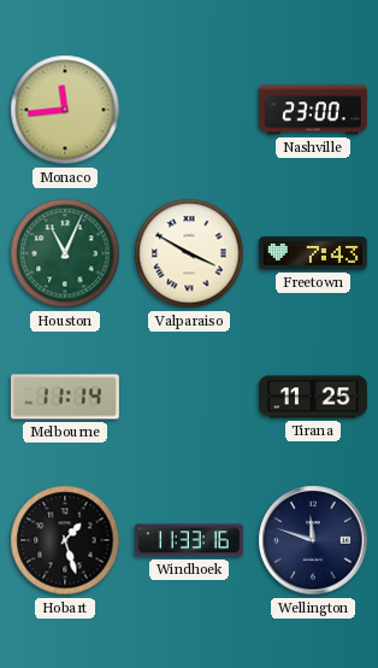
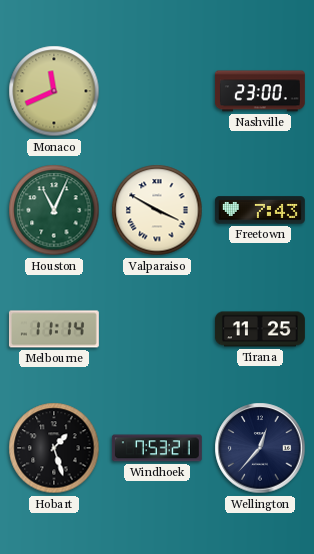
Monaco: 11:44 -> 11:41
Windhoek: 11:33 -> 7:53
Wellington: 11:48 -> 12:37
